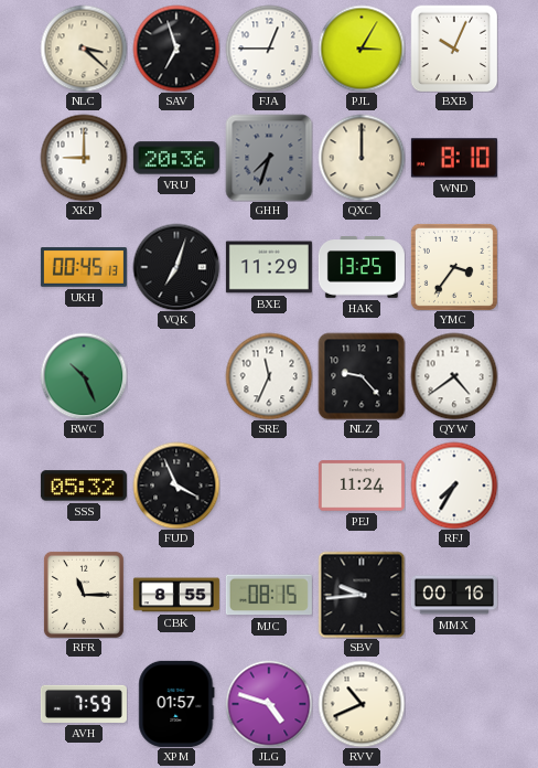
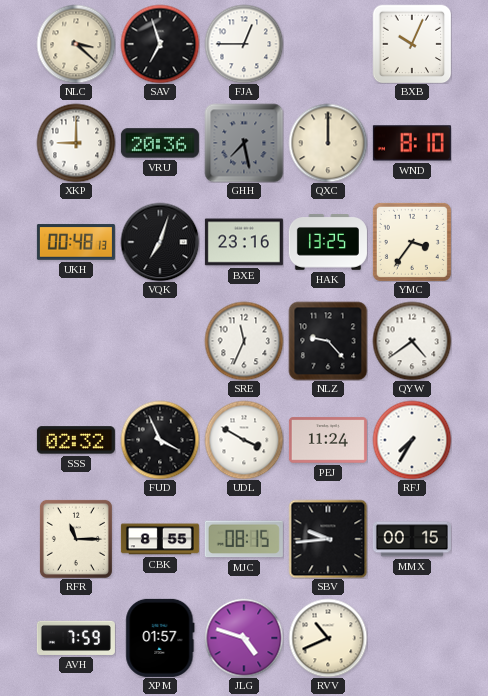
PJL: 3:05 -> none
GHH: 7:33 -> 7:28
UKH: 00:45 -> 00:48
BXE: 11:29 -> 23:16
RWC: 10:26 -> none
SSS: 05:32 -> 02:32
UDL: none -> 3:50
MMX: 00:16 -> 00:15
